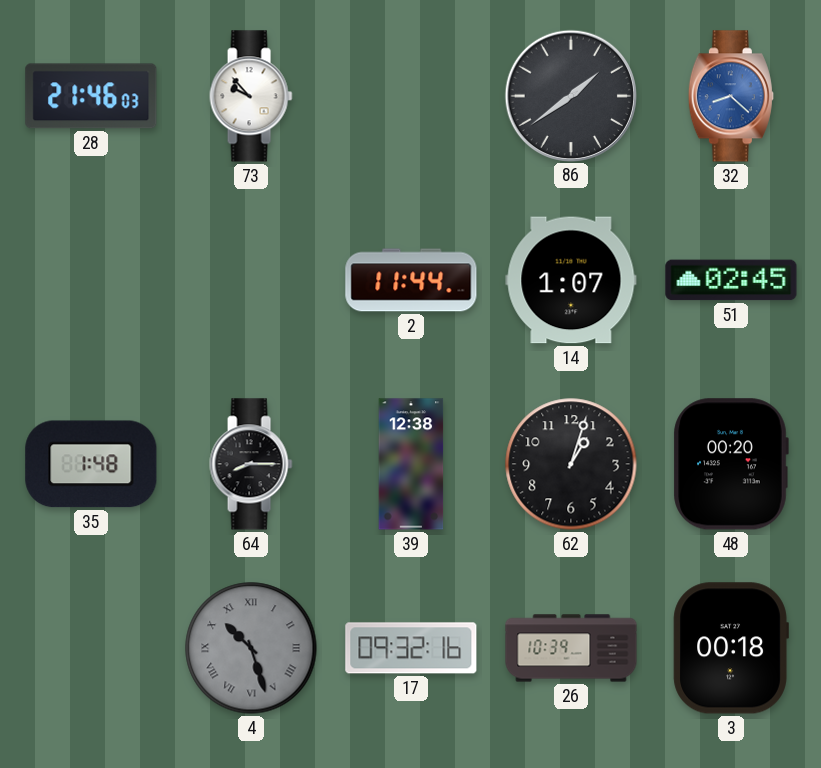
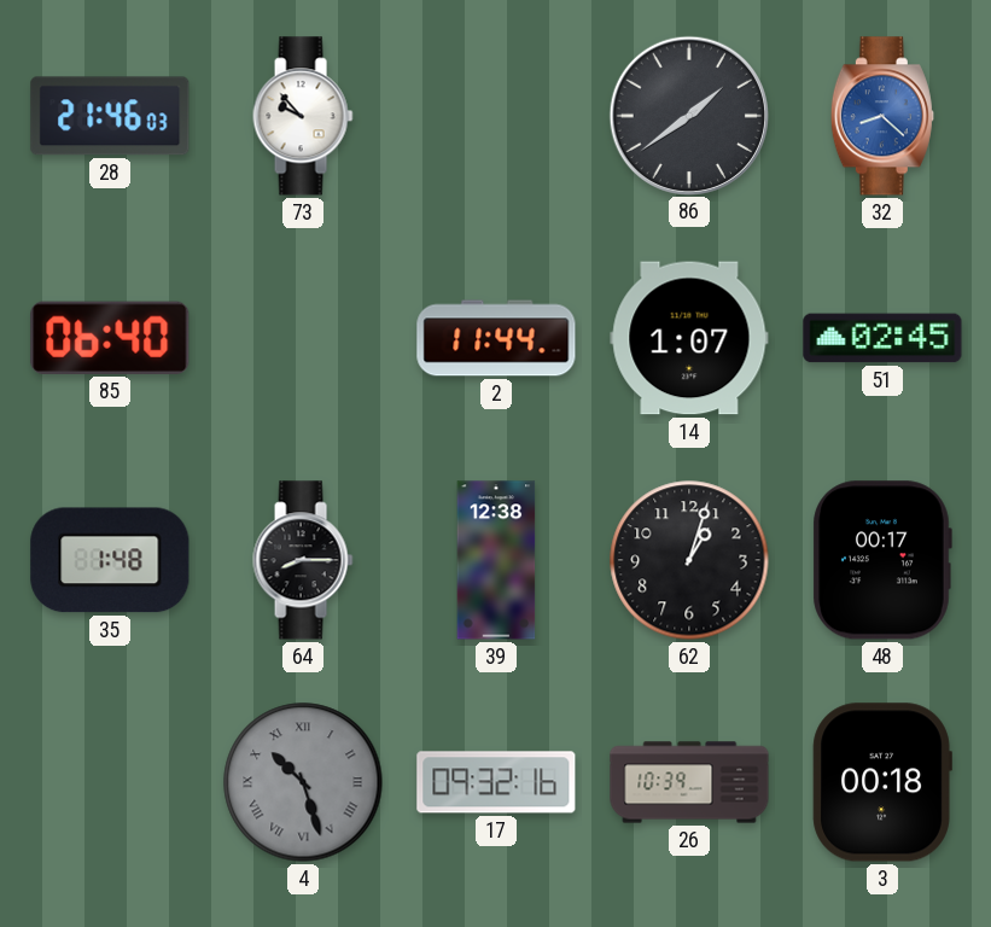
85: none -> 06:40
48: 00:20 -> 00:17
